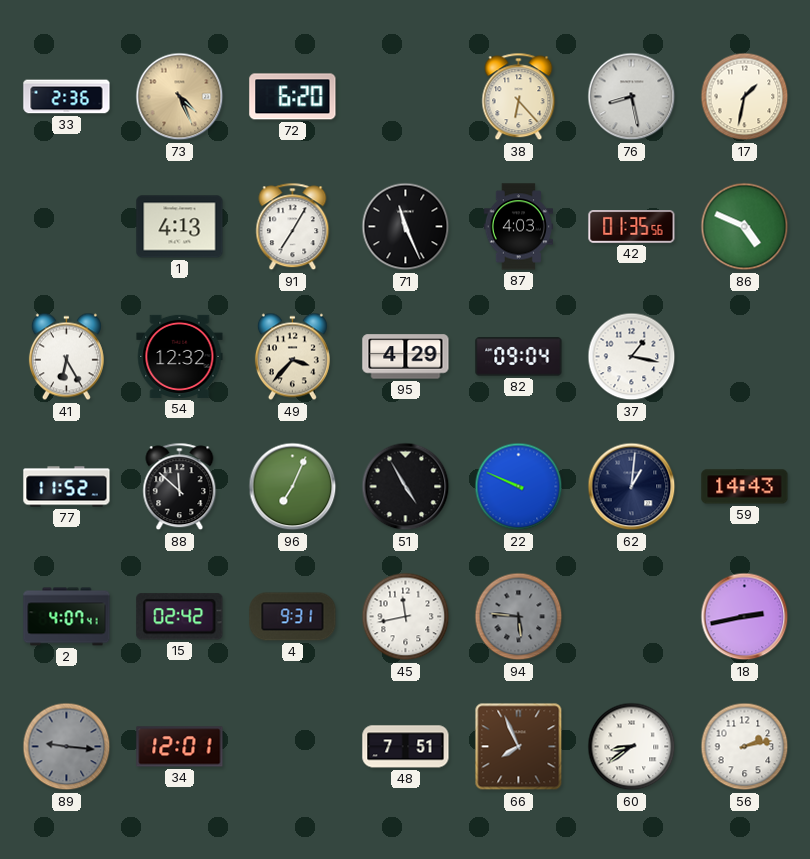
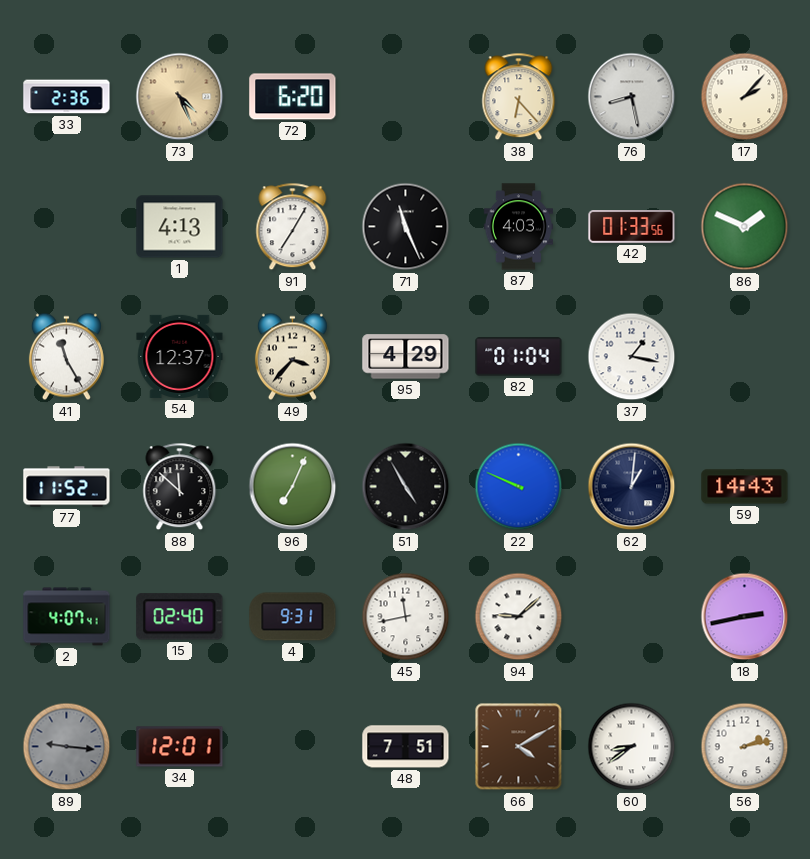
17: 1:32 -> 2:07
42: 01:35 -> 01:33
86: 4:49 -> 1:49
41: 6:25 -> 11:25
54: 12:32 -> 12:37
82: 09:04 -> 01:04
15: 02:42 -> 02:40
94: 5:46 -> 9:08
94 dial: grey -> white
66: 7:56 -> 4:10
